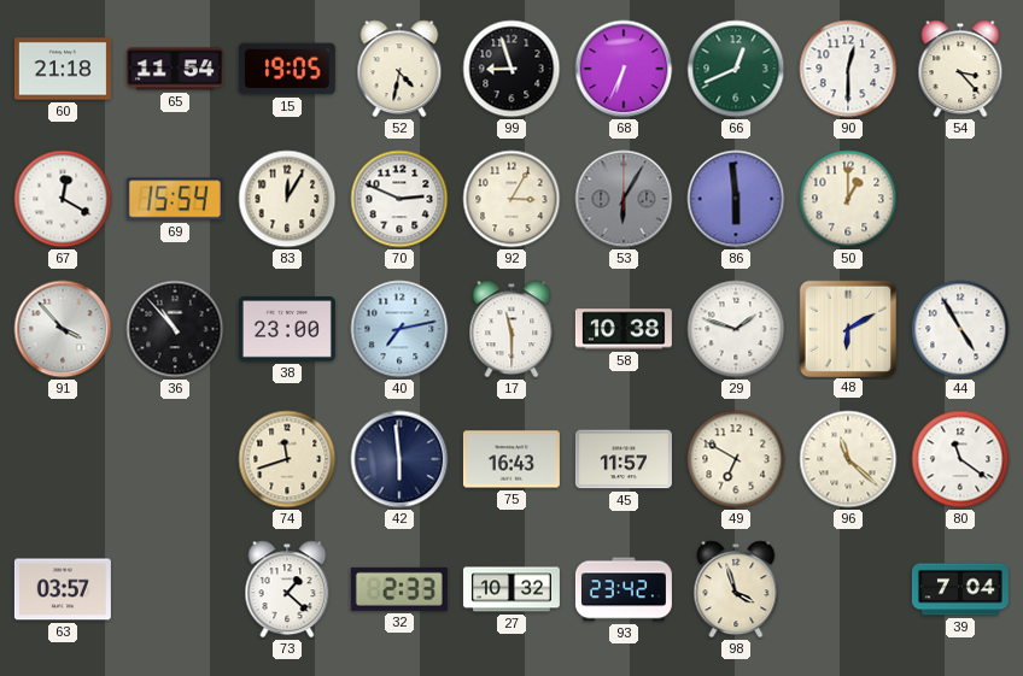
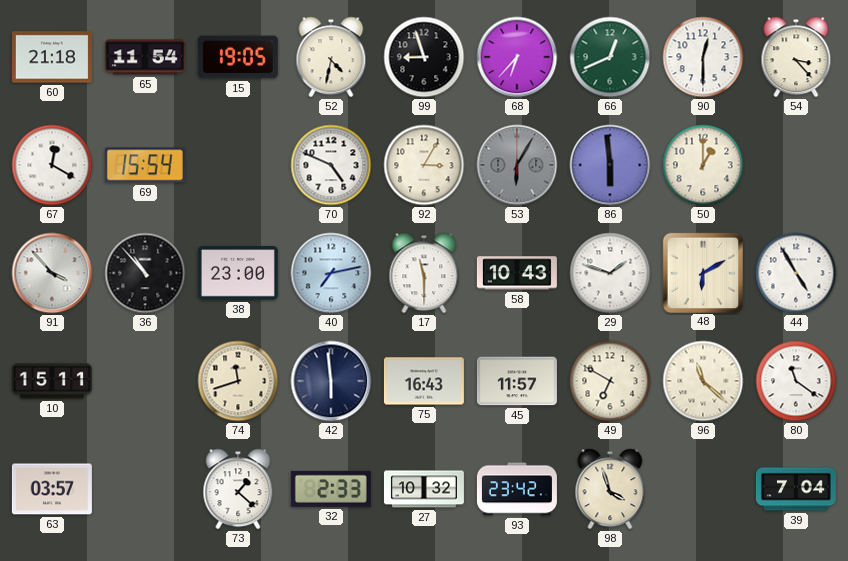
68: 6:34 -> 6:37
83: 12:05 -> none
70: 2:49 -> 4:49
58: 10:38 -> 10:43
10: none -> 15:11
